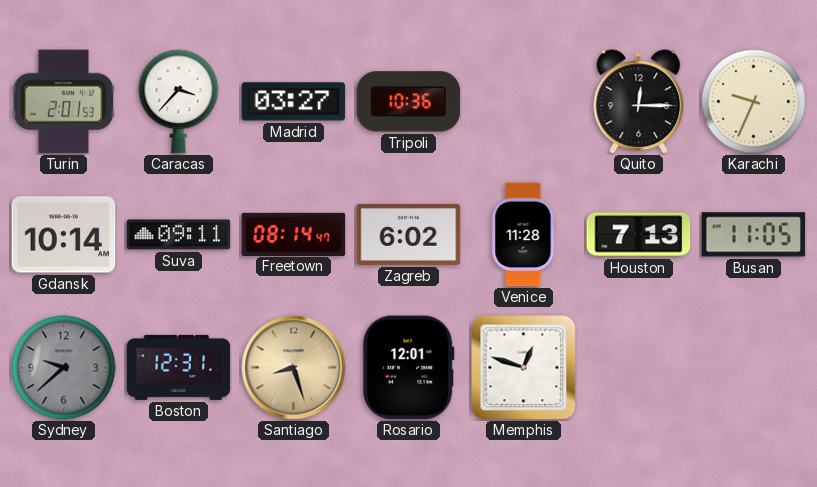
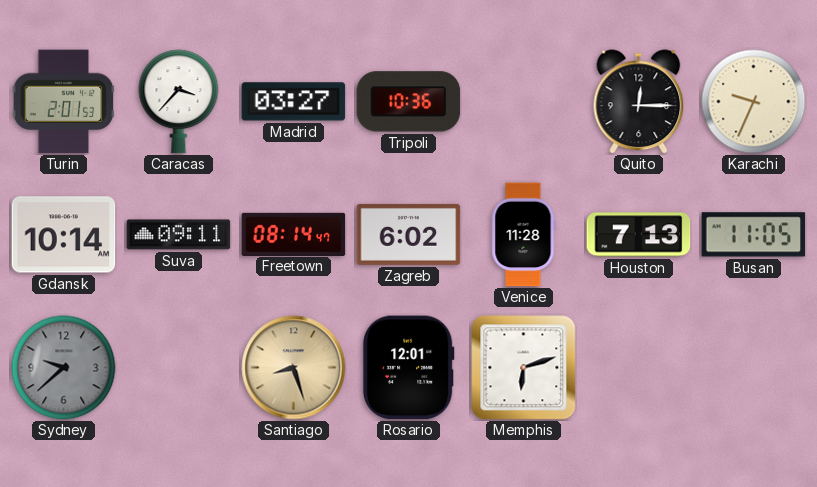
Boston: 12:31 -> none
Memphis: 12:48 -> 6:12
